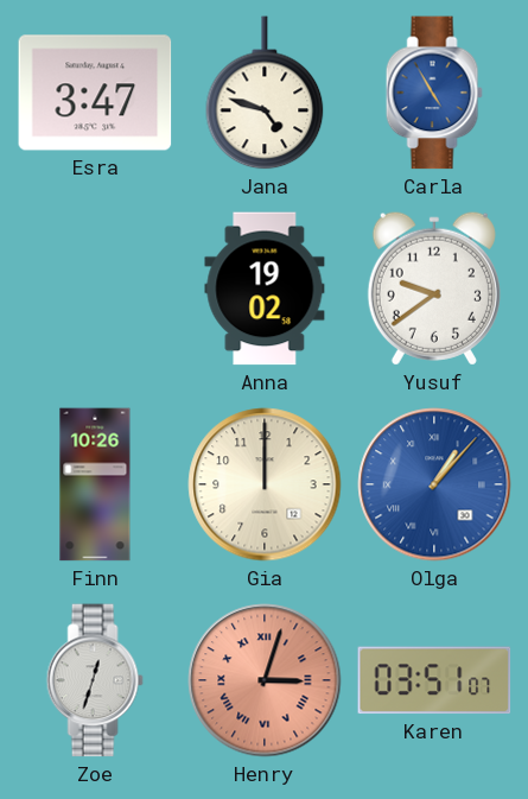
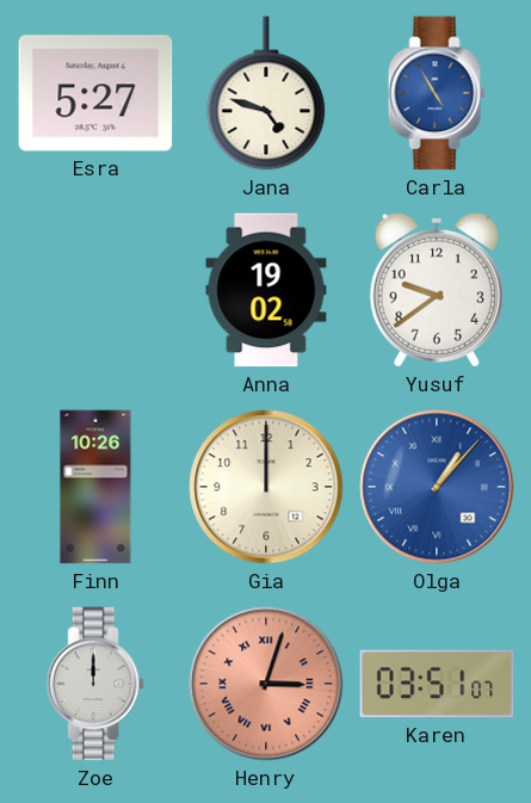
Esra: 3:47 -> 5:27
Zoe: 12:33 -> 12:00
